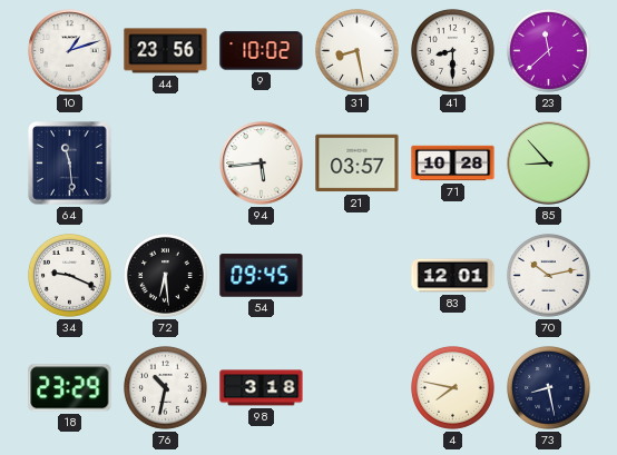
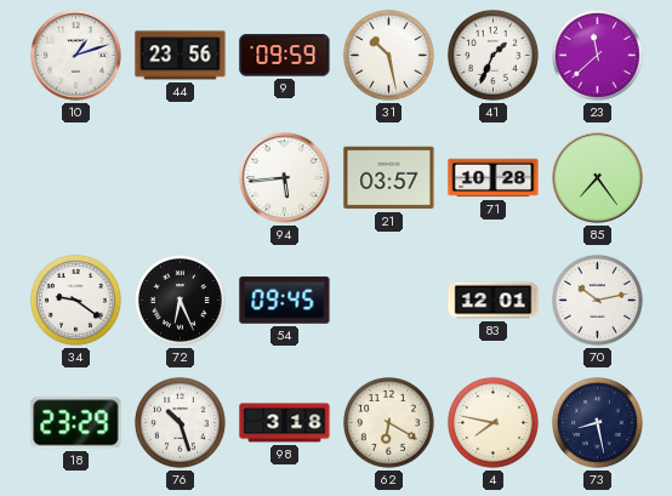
9: 10:02 -> 09:59
31: 8:28 -> 10:28
41: 8:30 -> 1:34
64: 11:29 -> none
85: 8:53 -> 7:24
34: 9:19 -> 9:21
72: 6:29 -> 6:26
76: 10:32 -> 10:27
62: none -> 6:20
